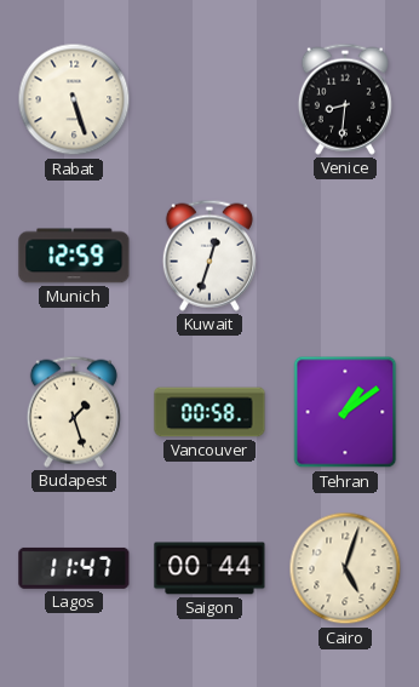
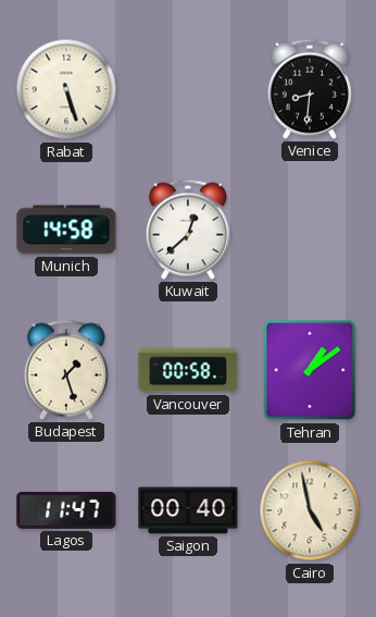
Munich: 12:59 -> 14:58
Kuwait: 12:33 -> 12:38
Saigon: 00:44 -> 00:40
Cairo: 5:03 -> 4:58
